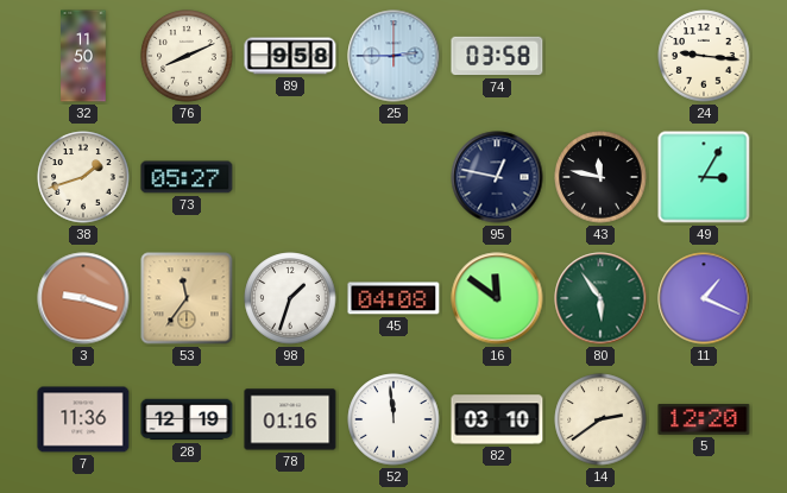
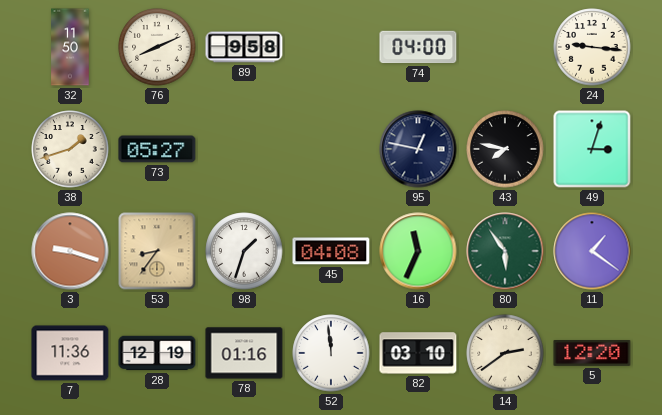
25: 2:45 -> none
74: 03:58 -> 04:00
43: 11:47 -> 7:47
49: 3:05 -> 3:03
53: 11:36 -> 8:36
16: 11:51 -> 11:34
11: 1:19 -> 1:21
